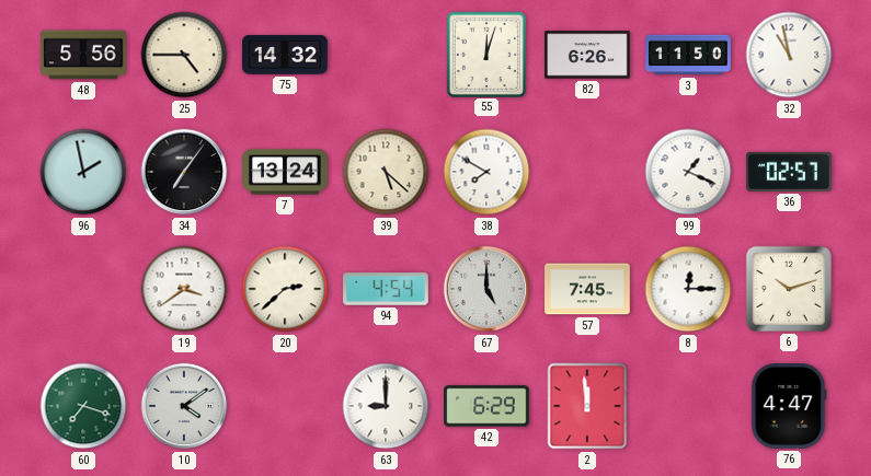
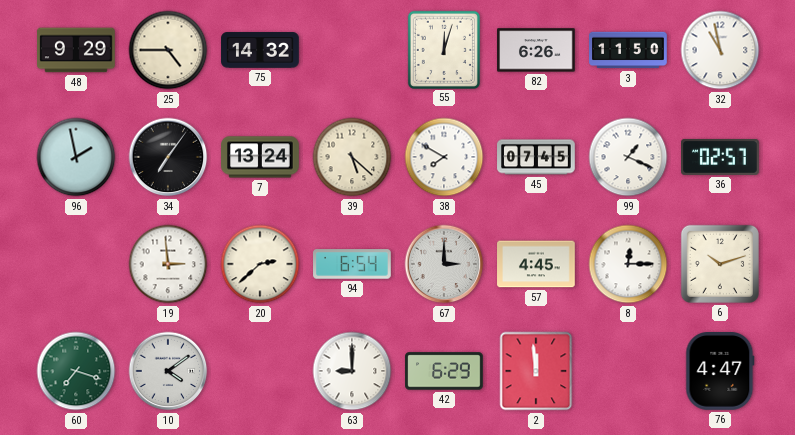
48: 5:56 -> 9:29
45: none -> 07:45
19: 3:39 -> 2:59
94: 4:54 -> 6:54
67: 5:00 -> 3:00
57: 7:45 -> 4:45
